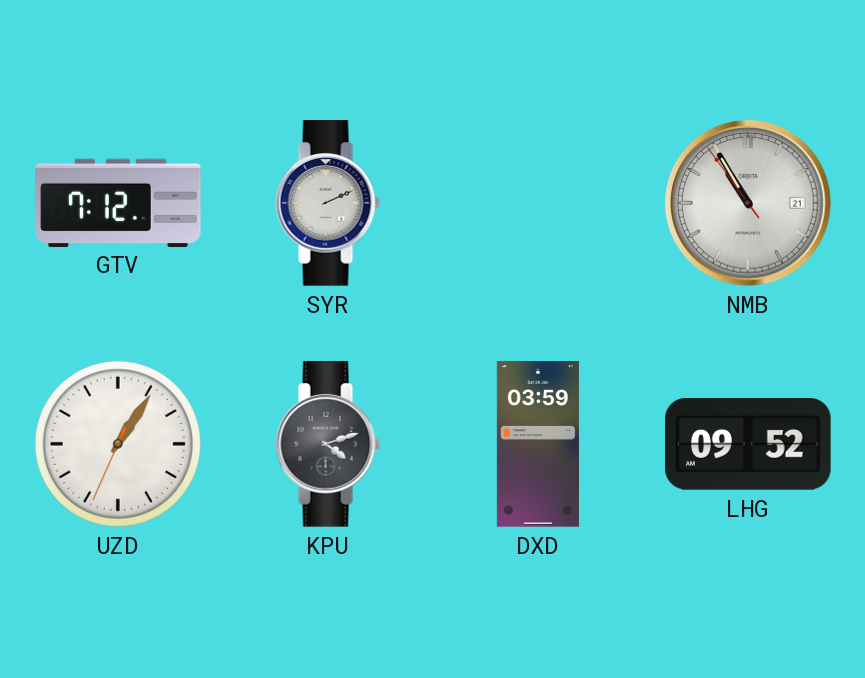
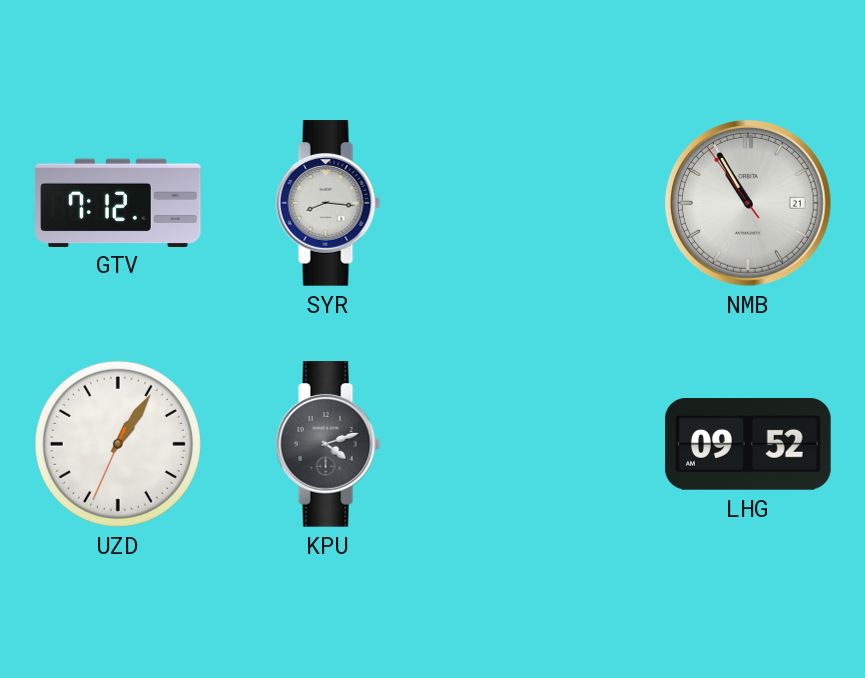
SYR: 2:11 -> 8:16
DXD: 03:59 -> none
